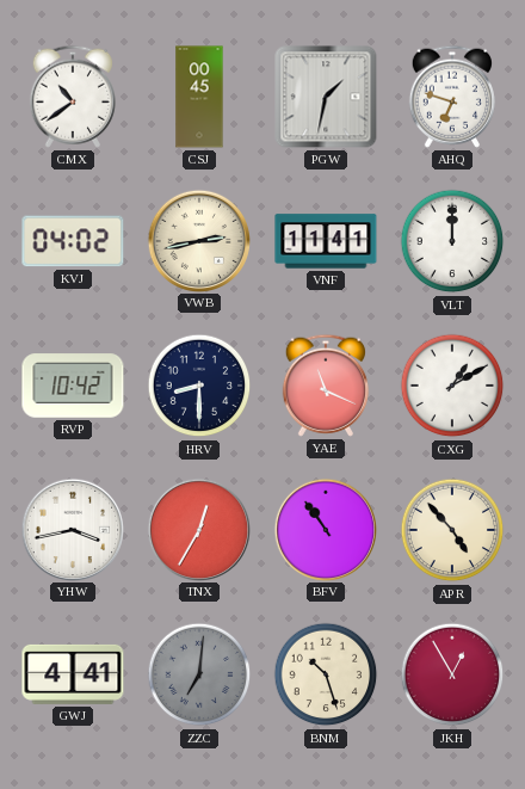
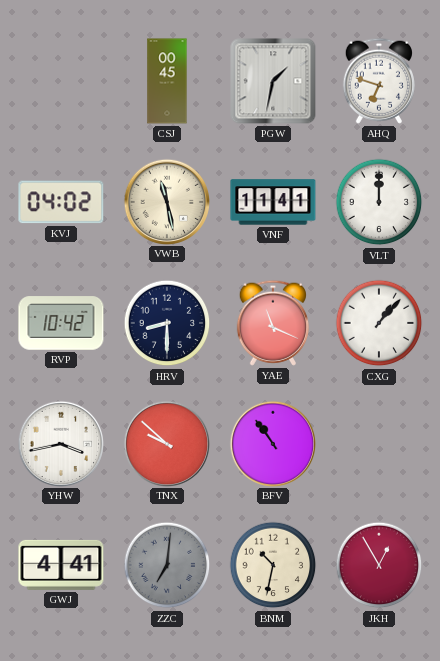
CMX: 10:39 -> none
VWB: 2:43 -> 11:28
CXG: 1:10 -> 1:07
TNX: 12:35 -> 9:52
APR: 4:53 -> none
BNM: 10:27 -> 10:32
